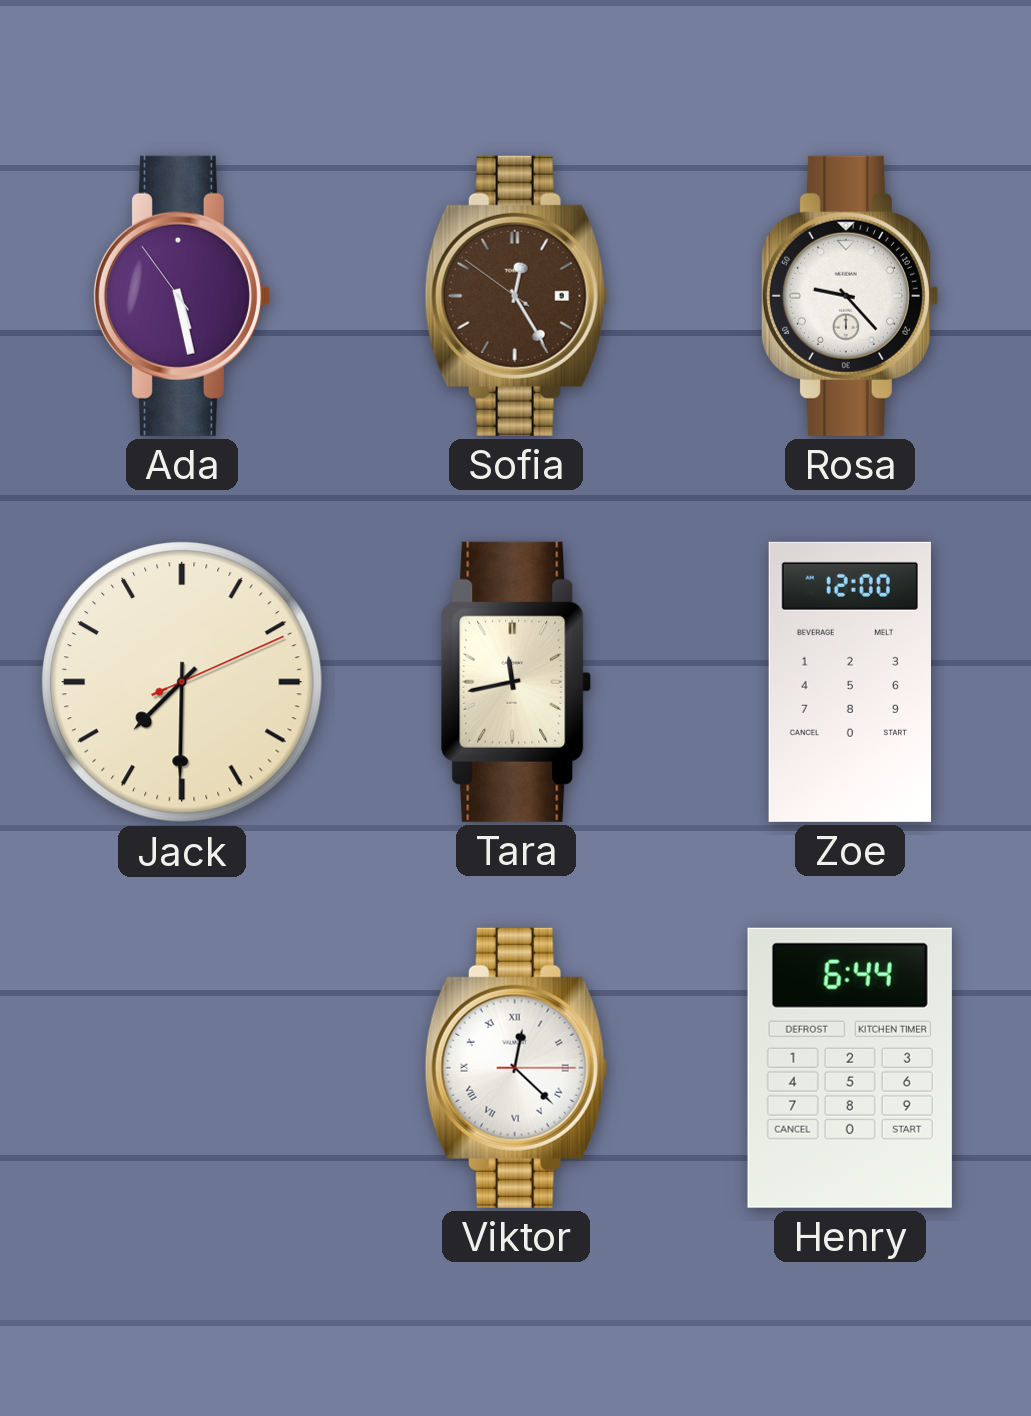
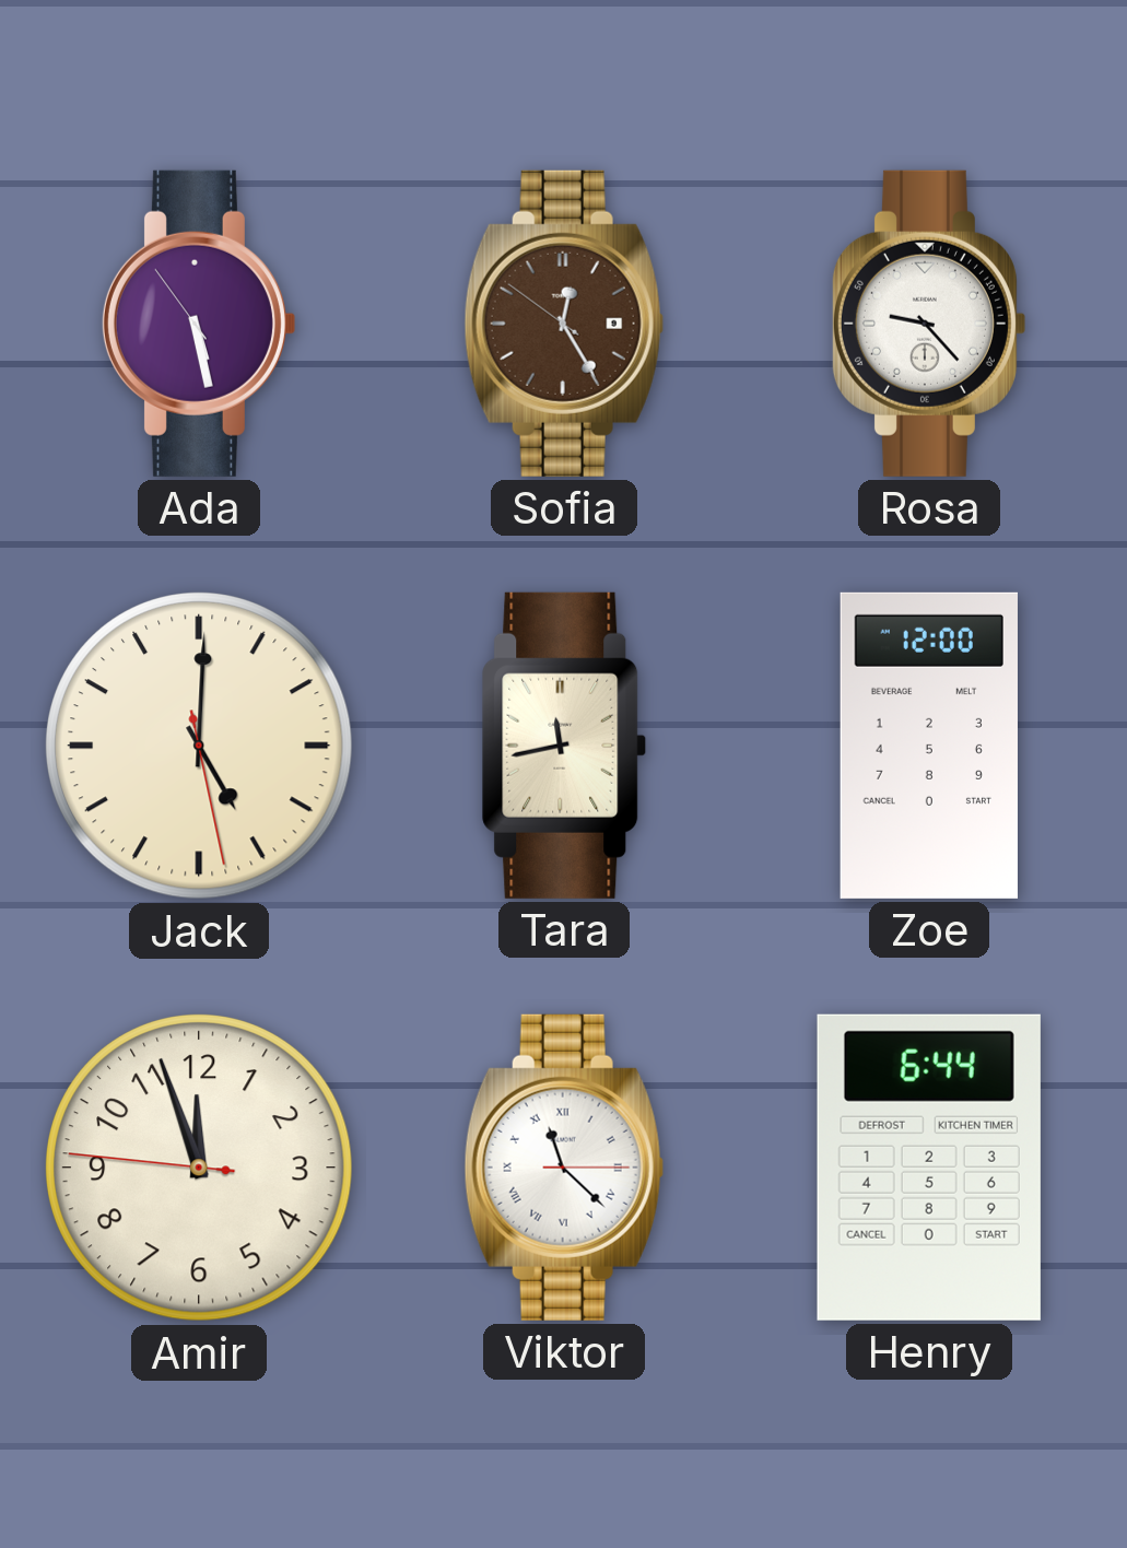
Jack: 7:30 -> 5:00
Amir: none -> 11:56
Viktor: 12:22 -> 11:22
